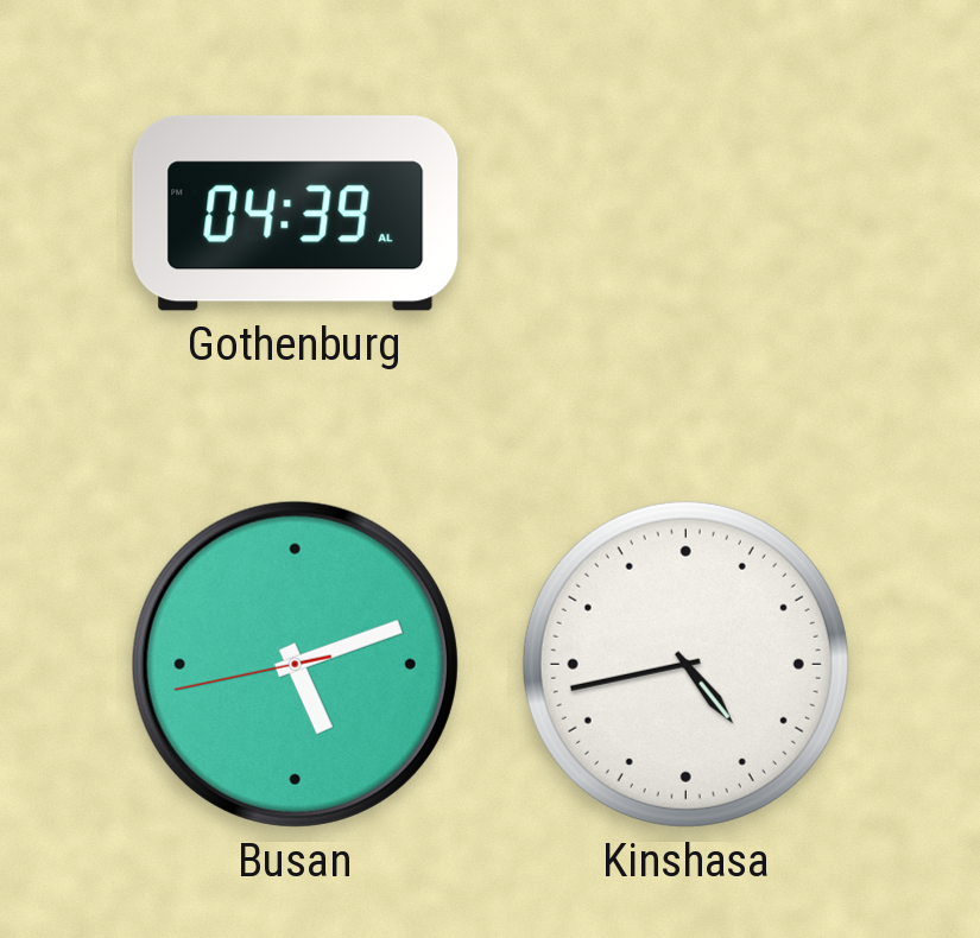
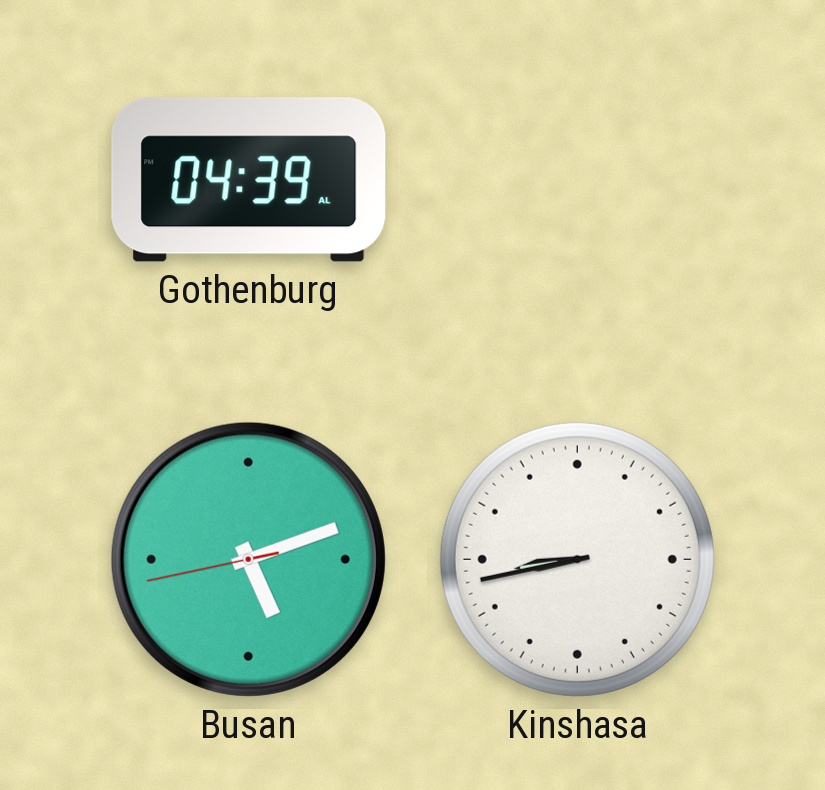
Kinshasa: 4:43 -> 8:43
